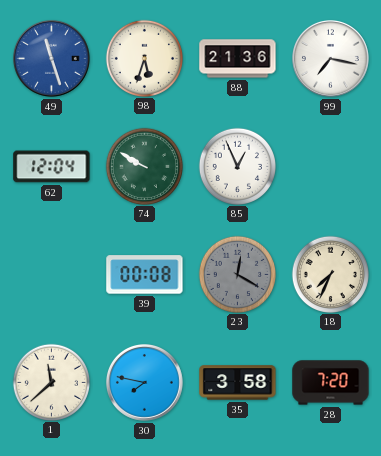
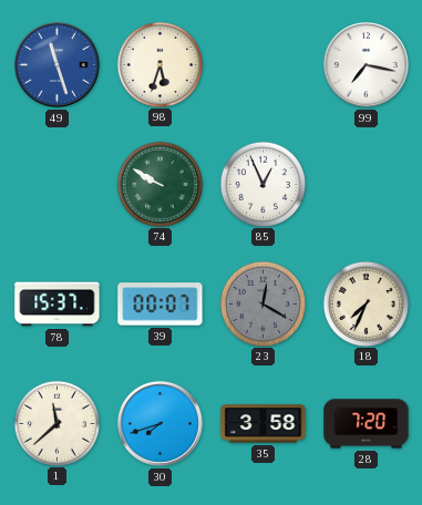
88: 21:36 -> none
62: 12:04 -> none
78: none -> 15:37
39: 00:08 -> 00:07
30: 7:47 -> 7:42
